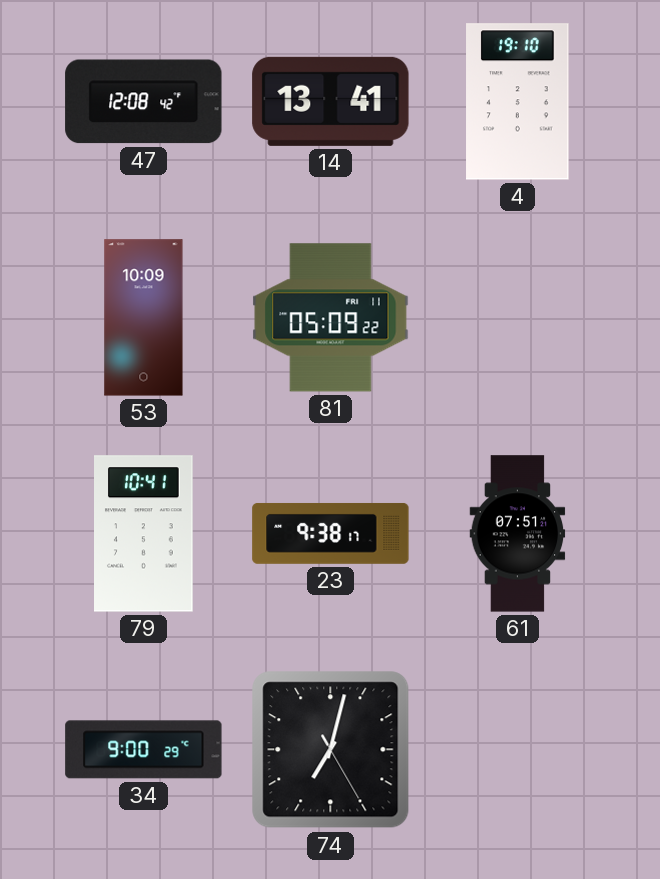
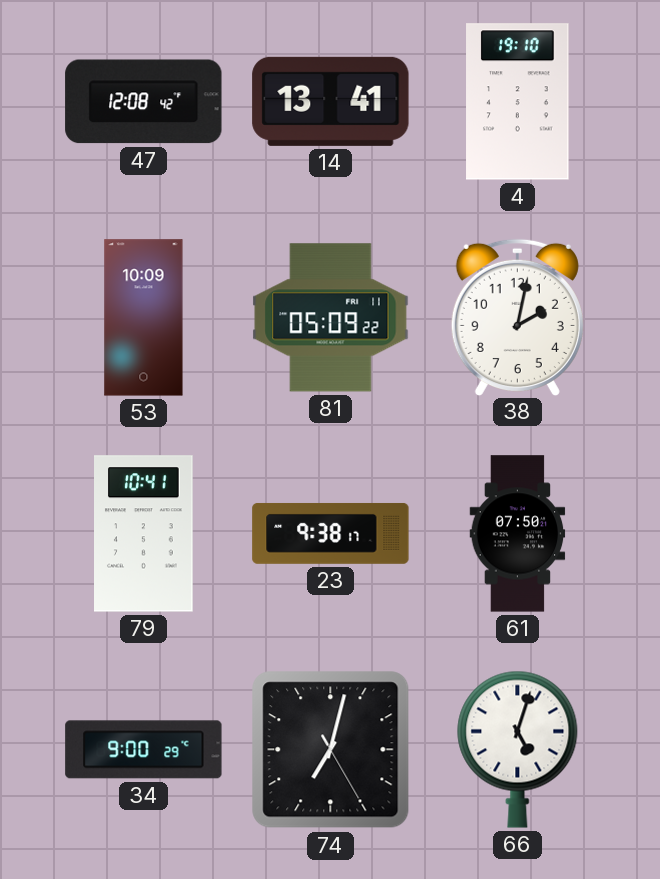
38: none -> 2:02
61: 07:51 -> 07:50
66: none -> 5:03
